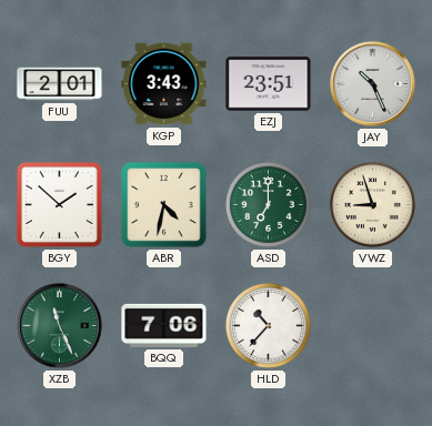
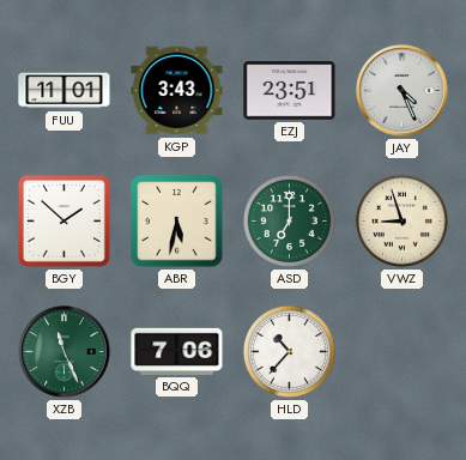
FUU: 2:01 -> 11:01
JAY: 10:26 -> 4:26
ABR: 4:32 -> 5:32
